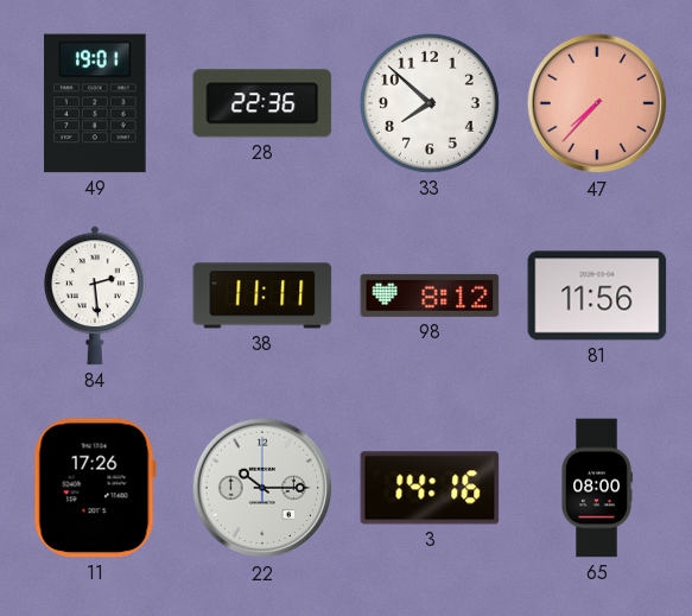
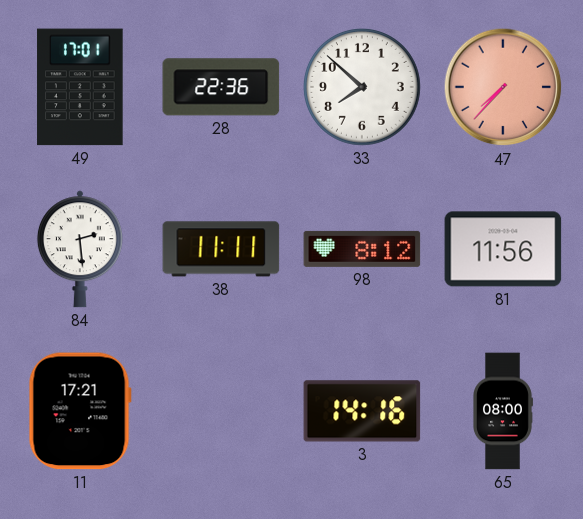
49: 19:01 -> 17:01
11: 17:26 -> 17:21
22: 10:15 -> none
